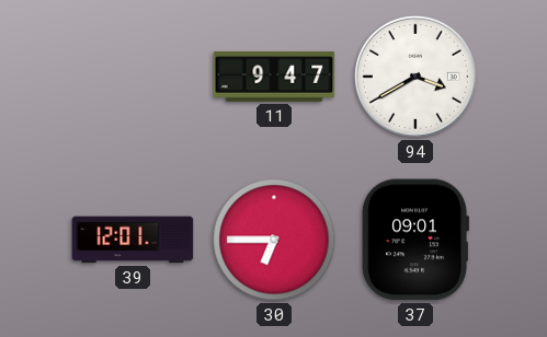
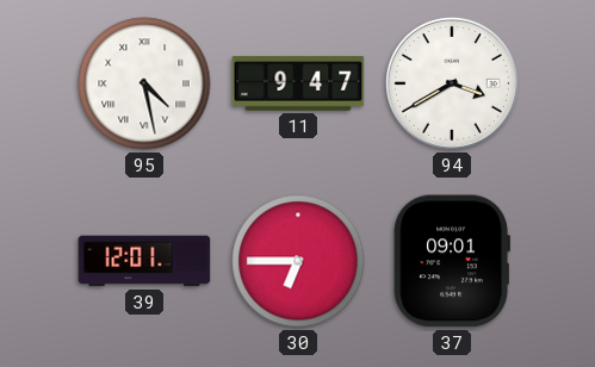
95: none -> 4:28
